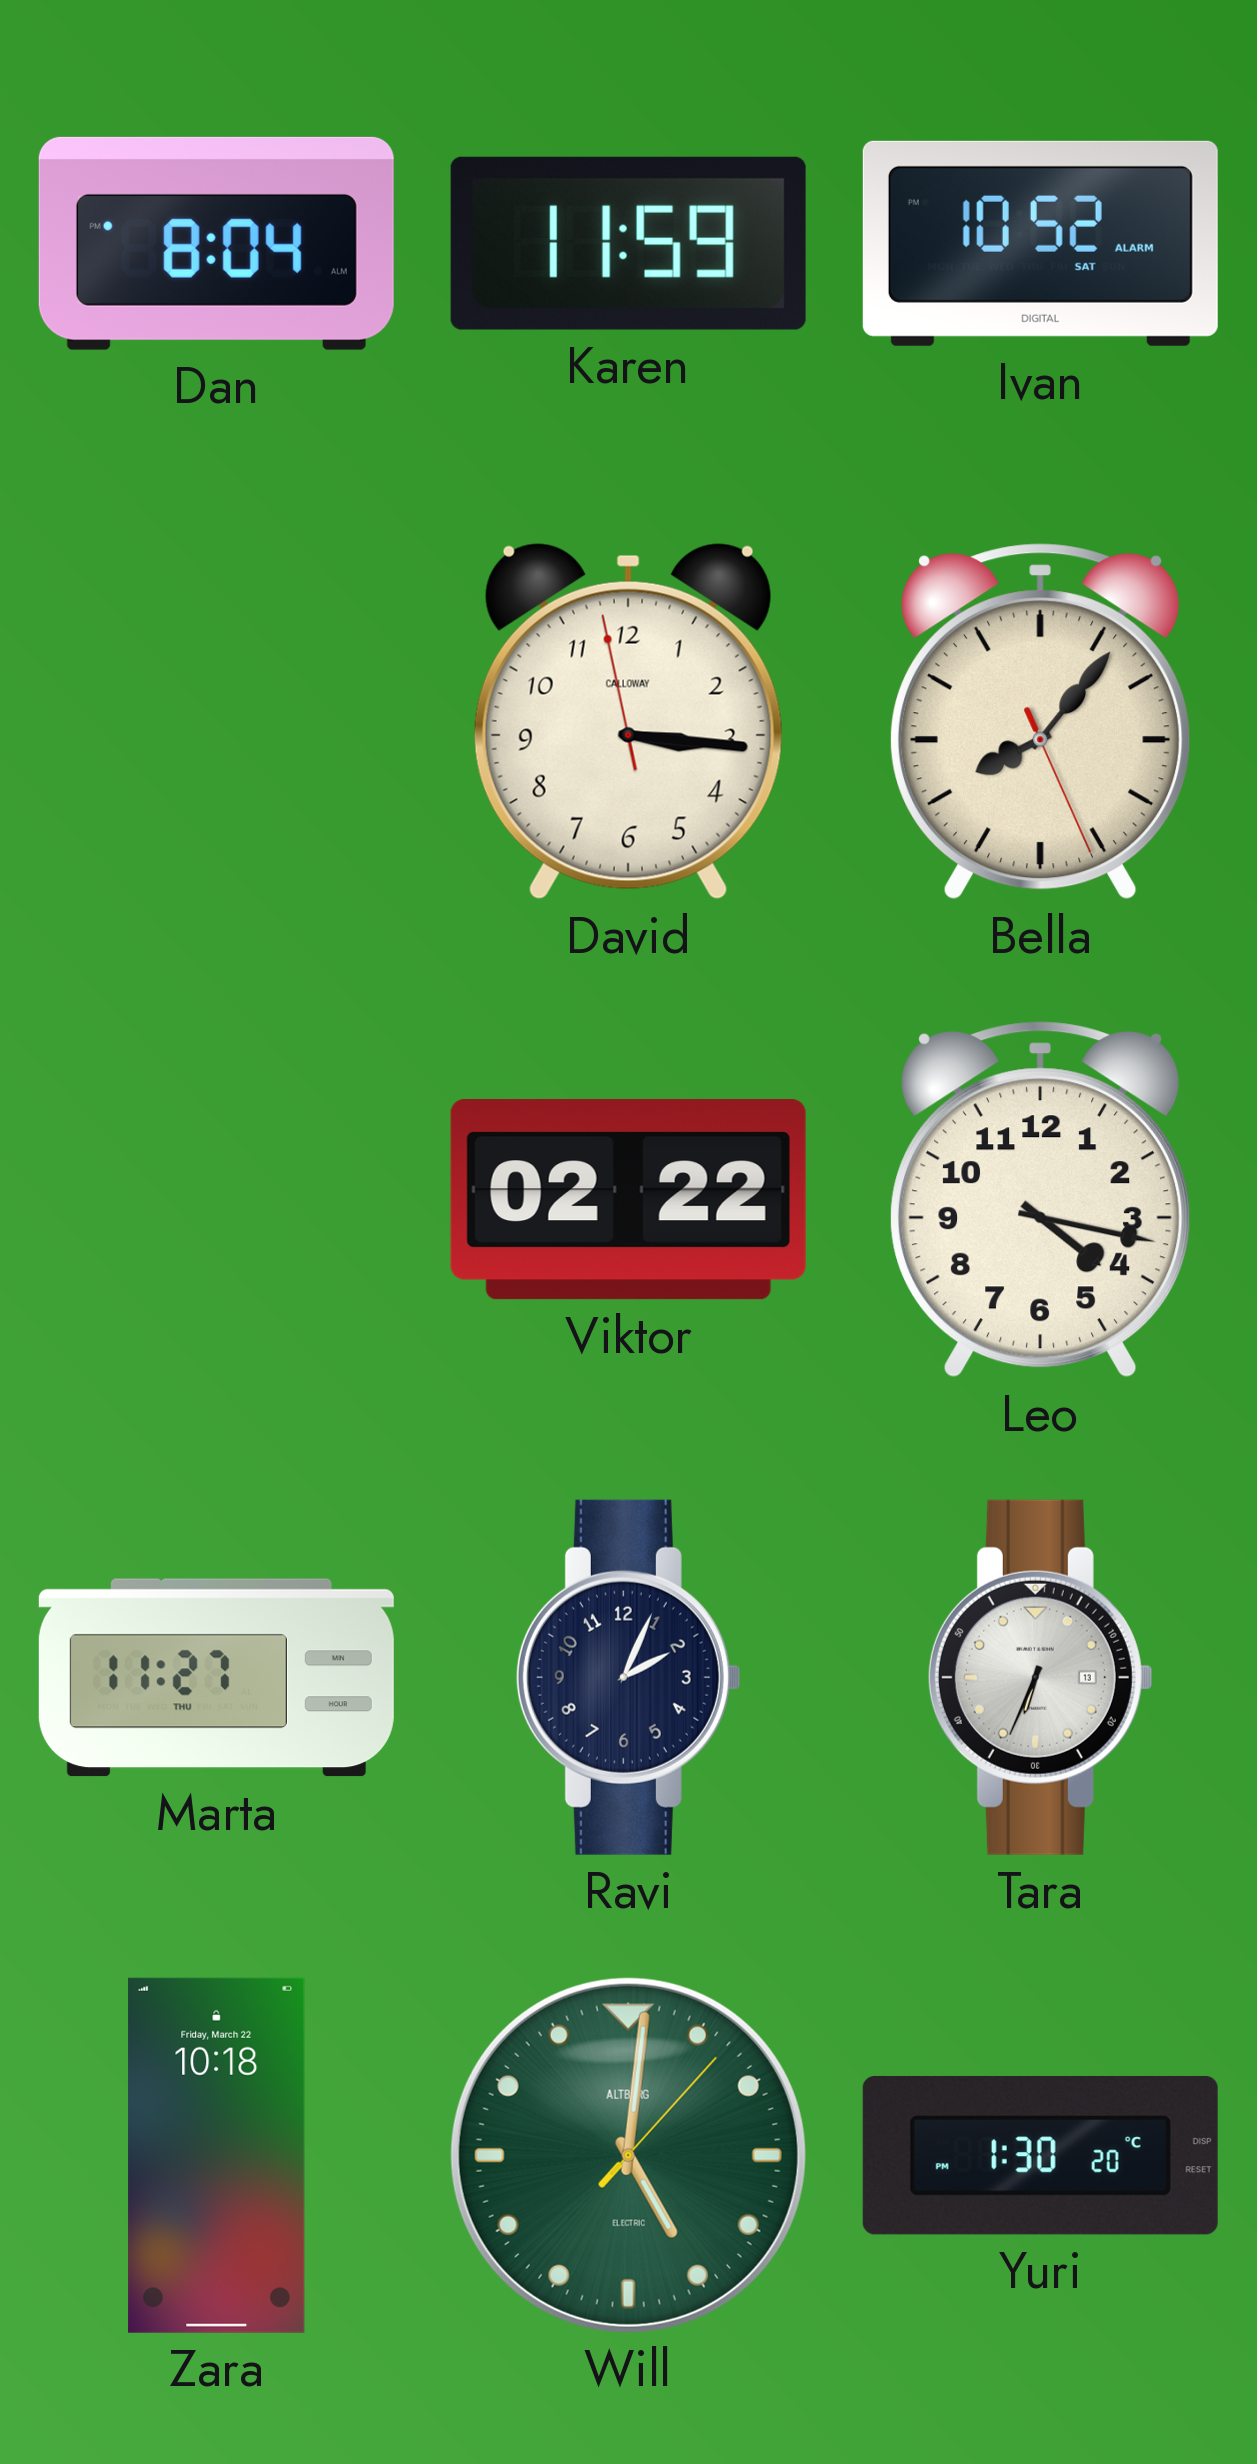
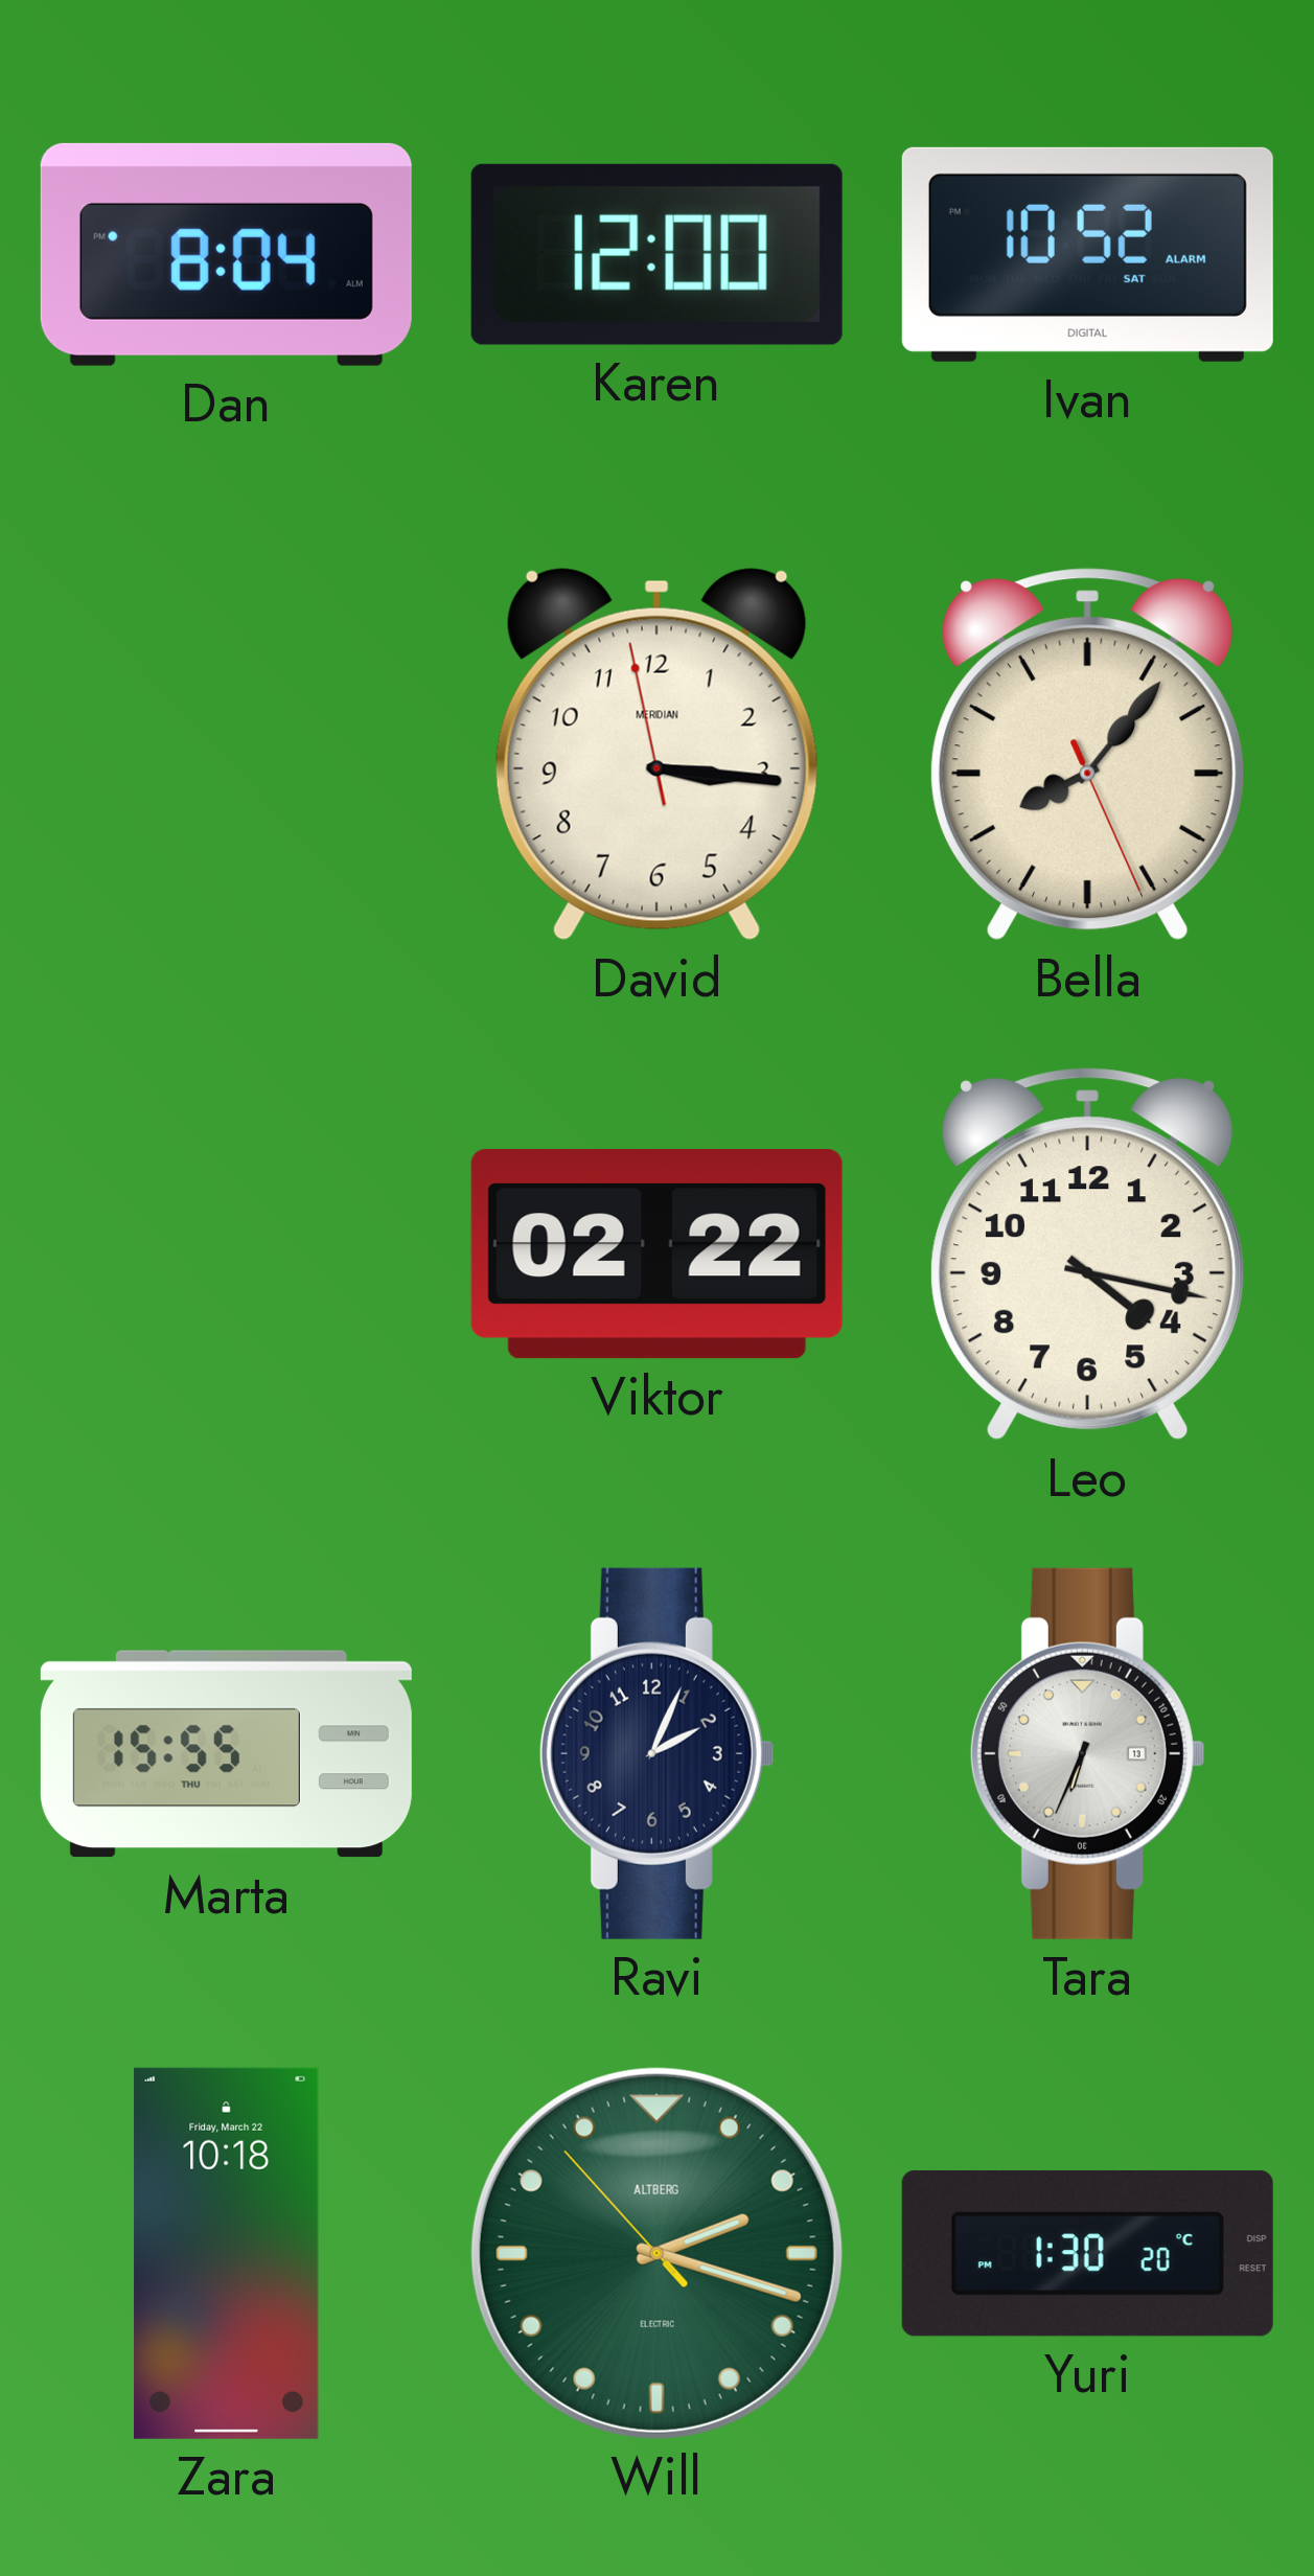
Karen: 11:59 -> 12:00
David brand: CALLOWAY -> MERIDIAN
Marta: 11:27 -> 15:55
Will: 5:01 -> 2:17
